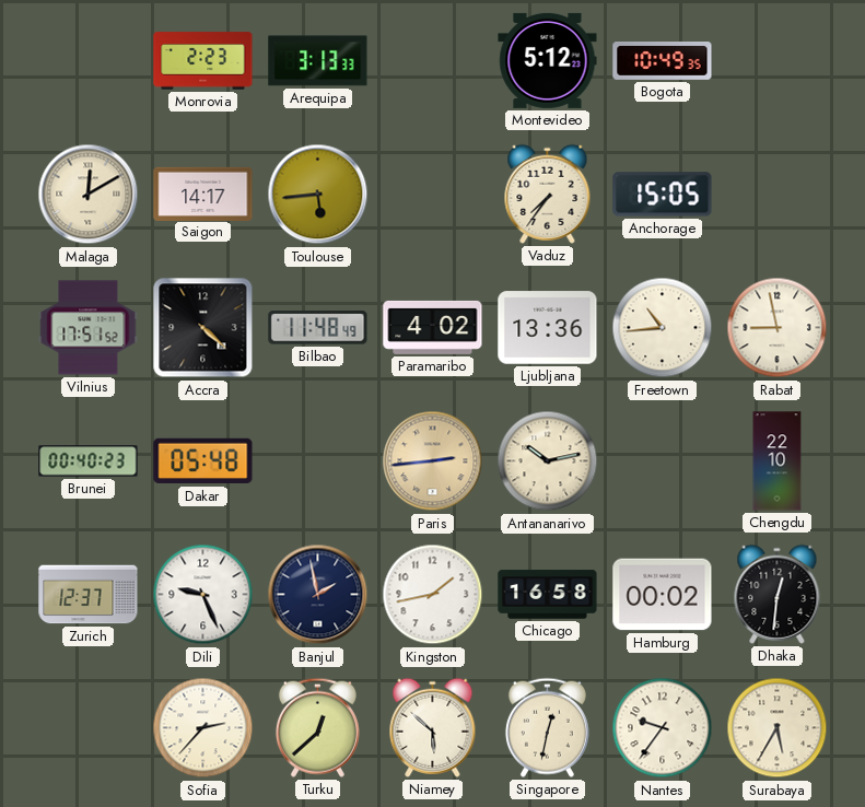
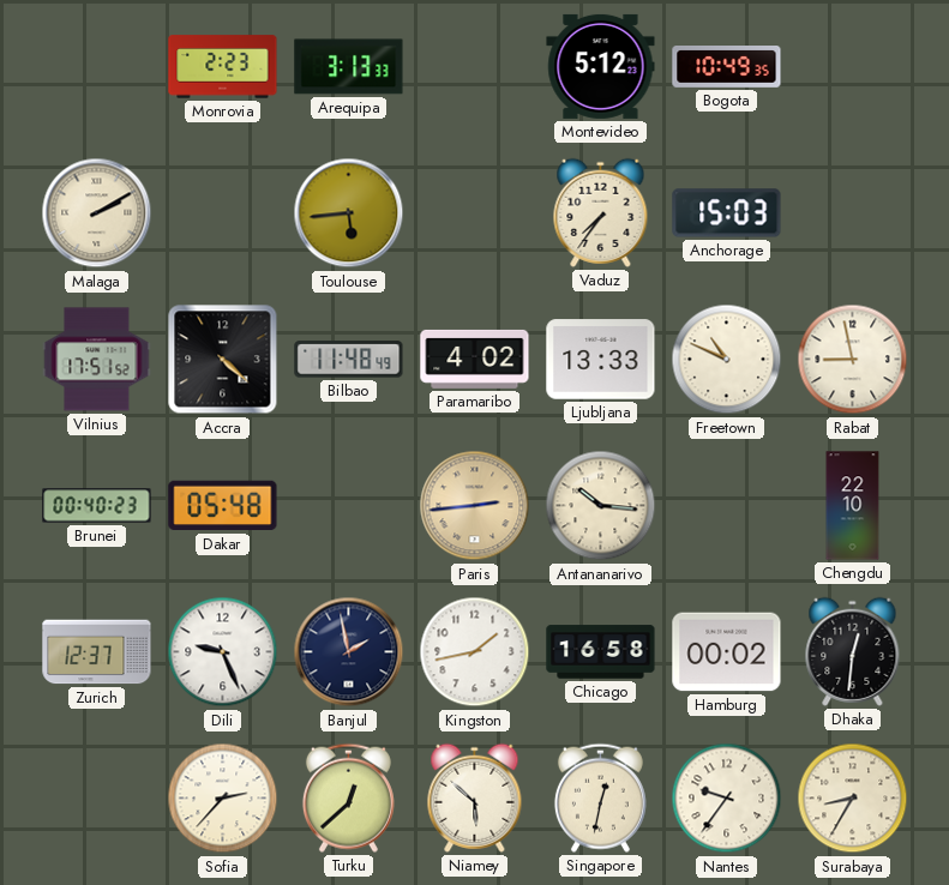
Malaga: 12:10 -> 2:10
Saigon: 14:17 -> none
Anchorage: 15:05 -> 15:03
Ljubljana: 13:36 -> 13:33
Freetown: 10:44 -> 10:49
Antananarivo: 10:13 -> 10:16
Surabaya: 5:35 -> 8:35
